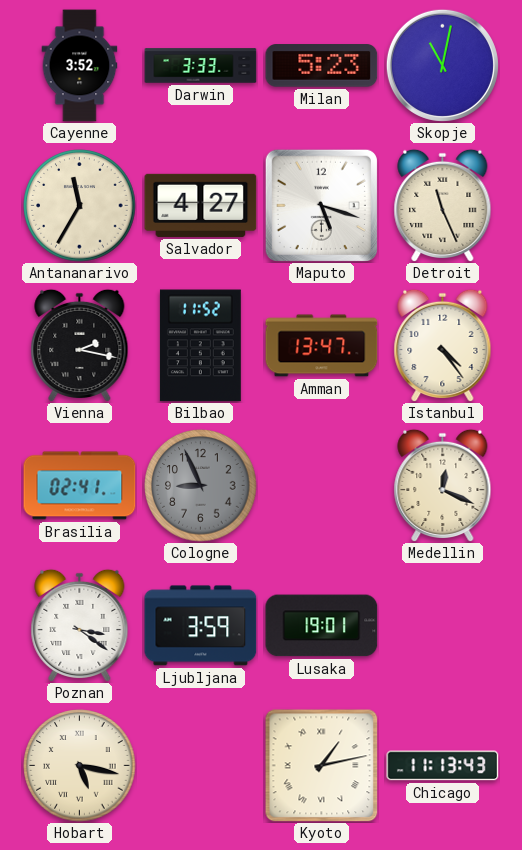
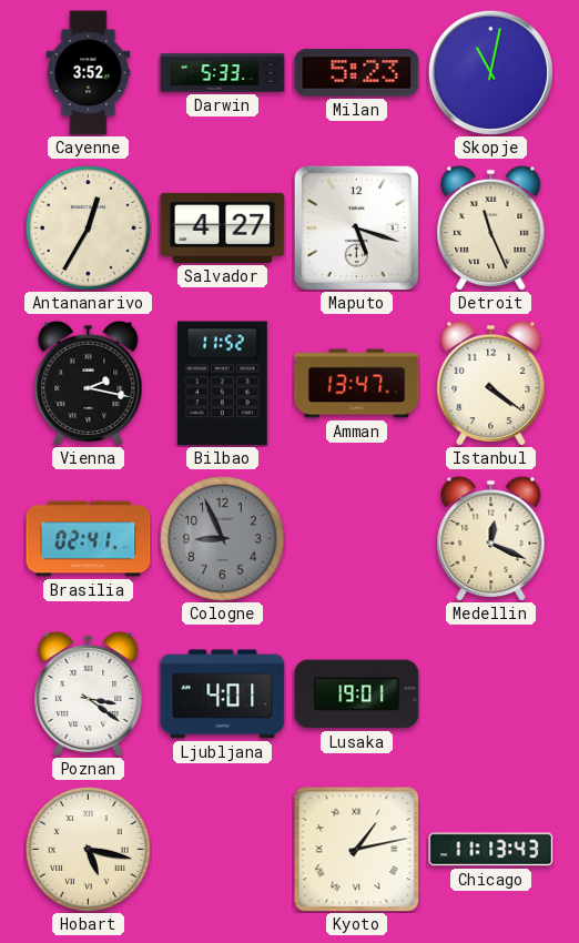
Darwin: 3:33 -> 5:33
Antananarivo: 11:35 -> 12:35
Istanbul: 4:24 -> 4:21
Ljubljana: 3:59 -> 4:01
